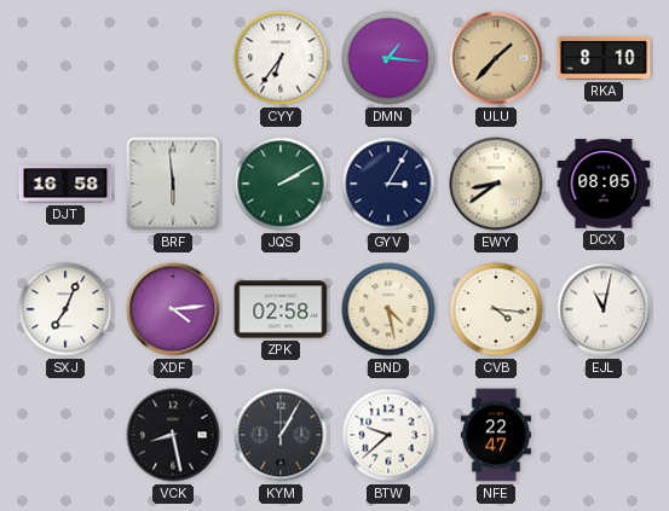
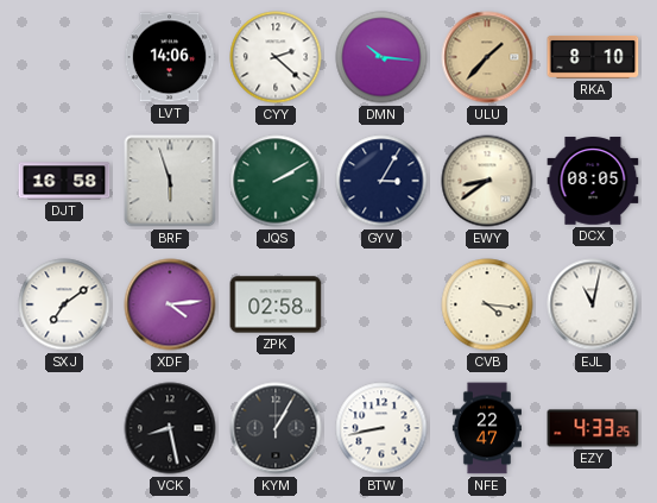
LVT: none -> 14:06
CYY: 6:36 -> 2:22
DMN: 1:16 -> 10:16
BRF: 5:59 -> 5:57
SXJ: 7:04 -> 7:09
BND: 4:28 -> none
BTW: 9:38 -> 8:43
EZY: none -> 4:33
